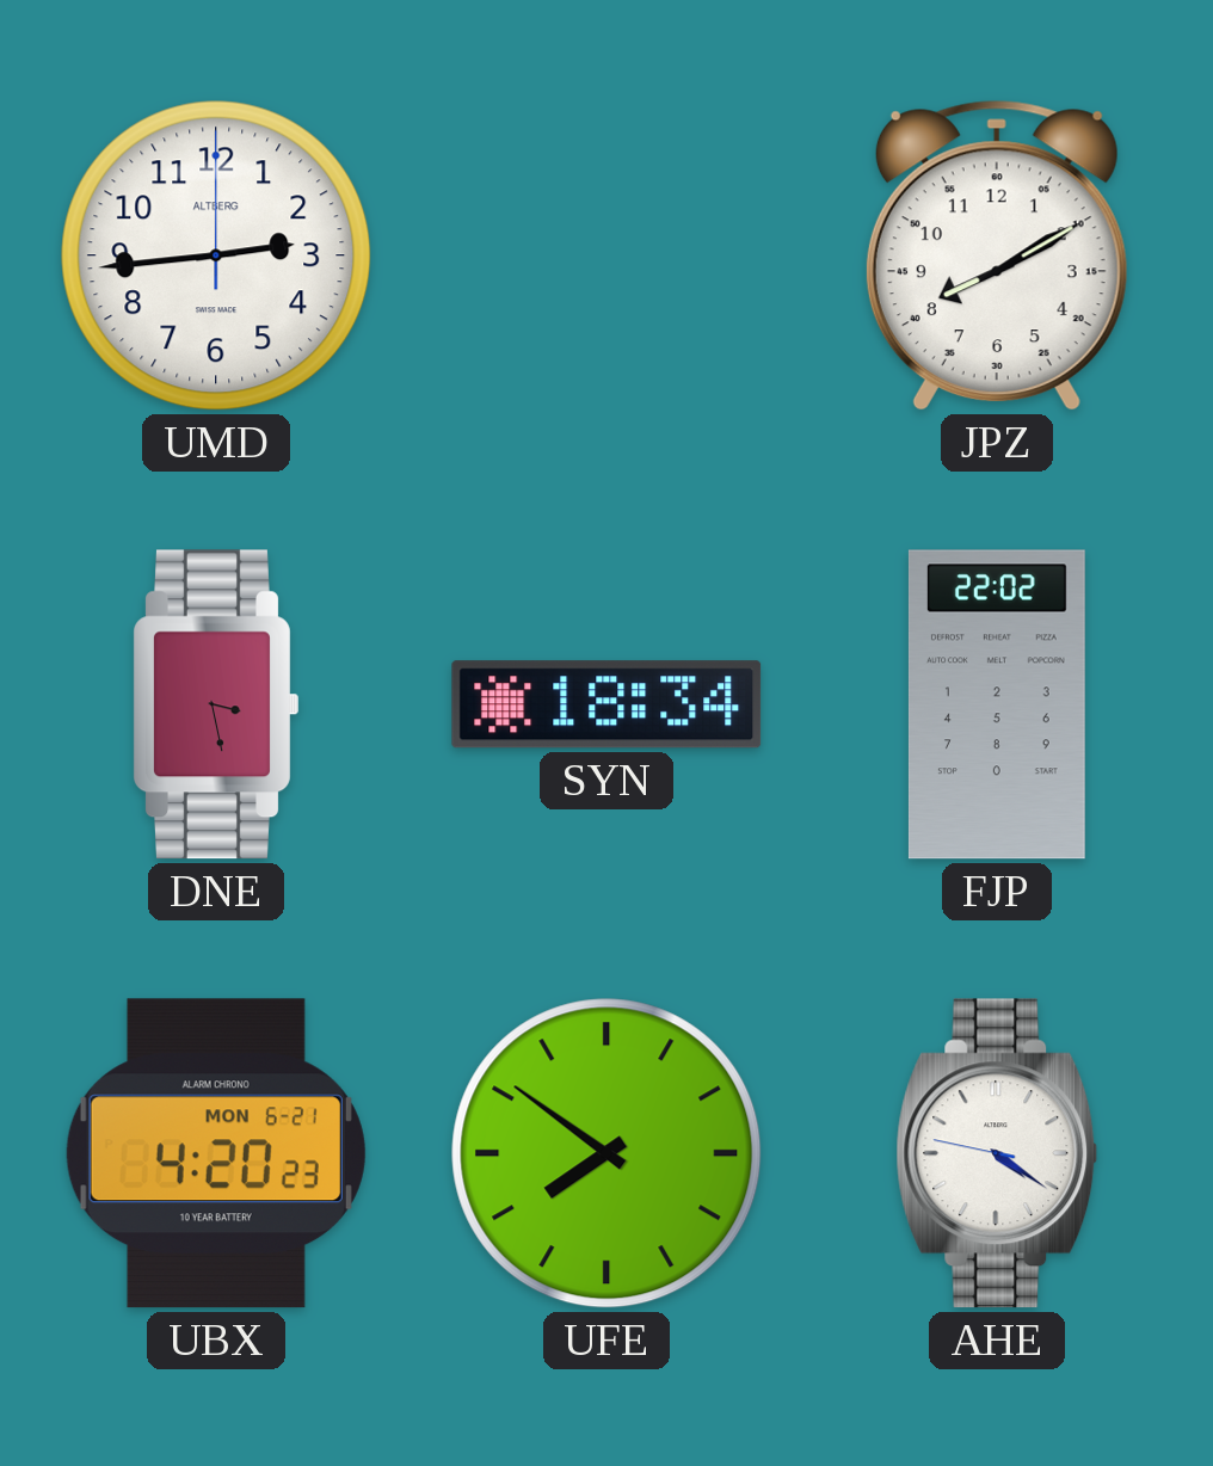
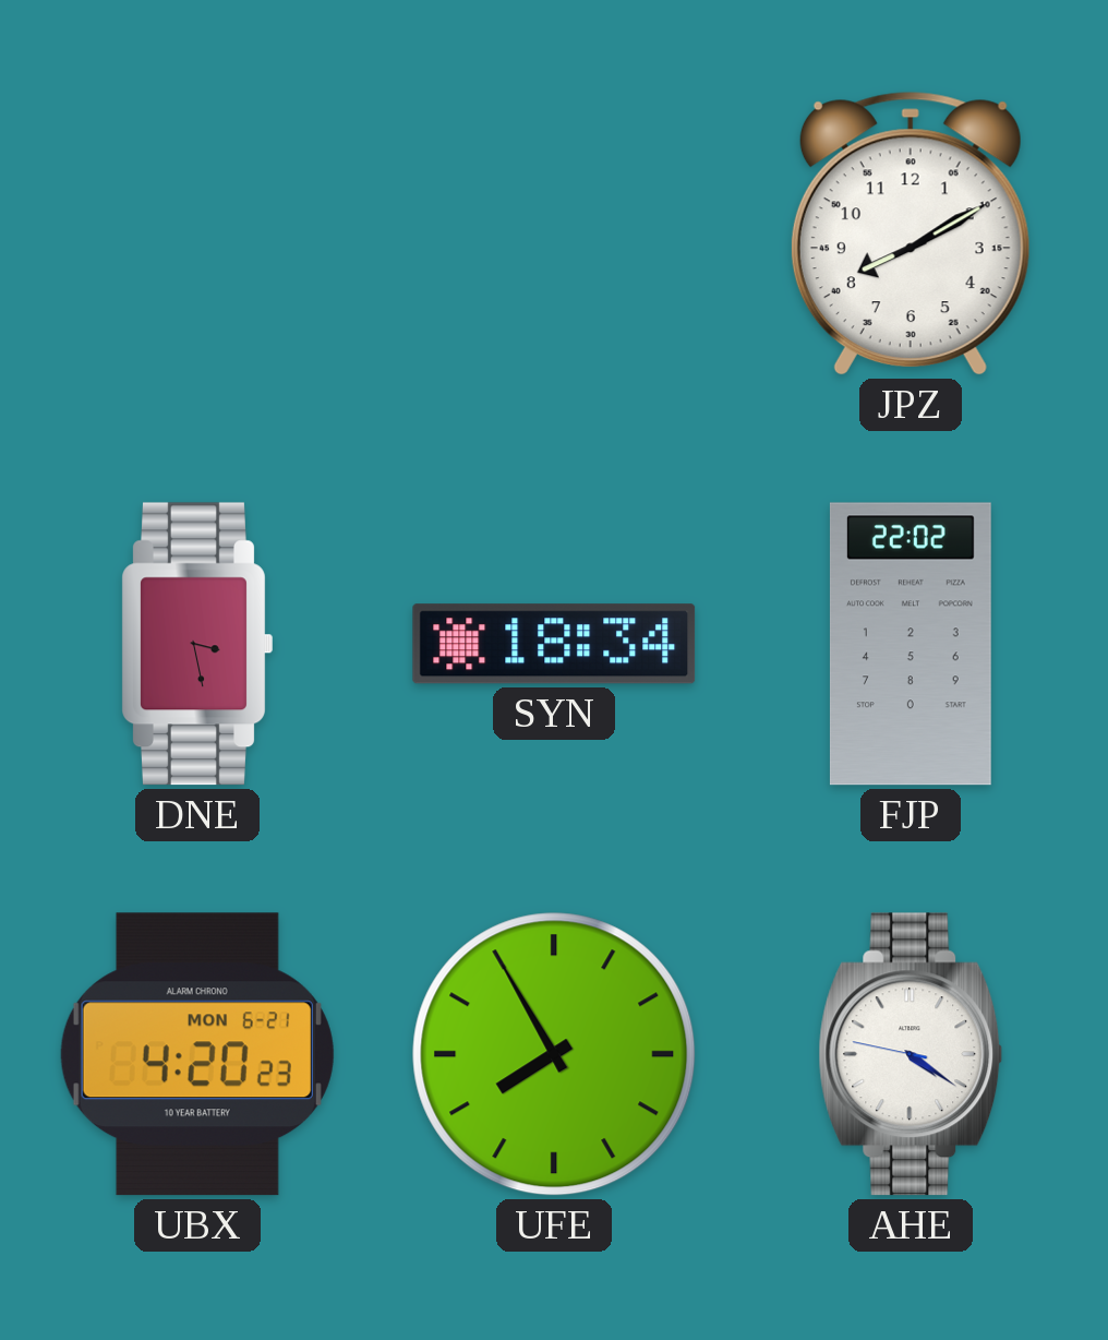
UMD: 2:44 -> none
UFE: 7:51 -> 7:55
